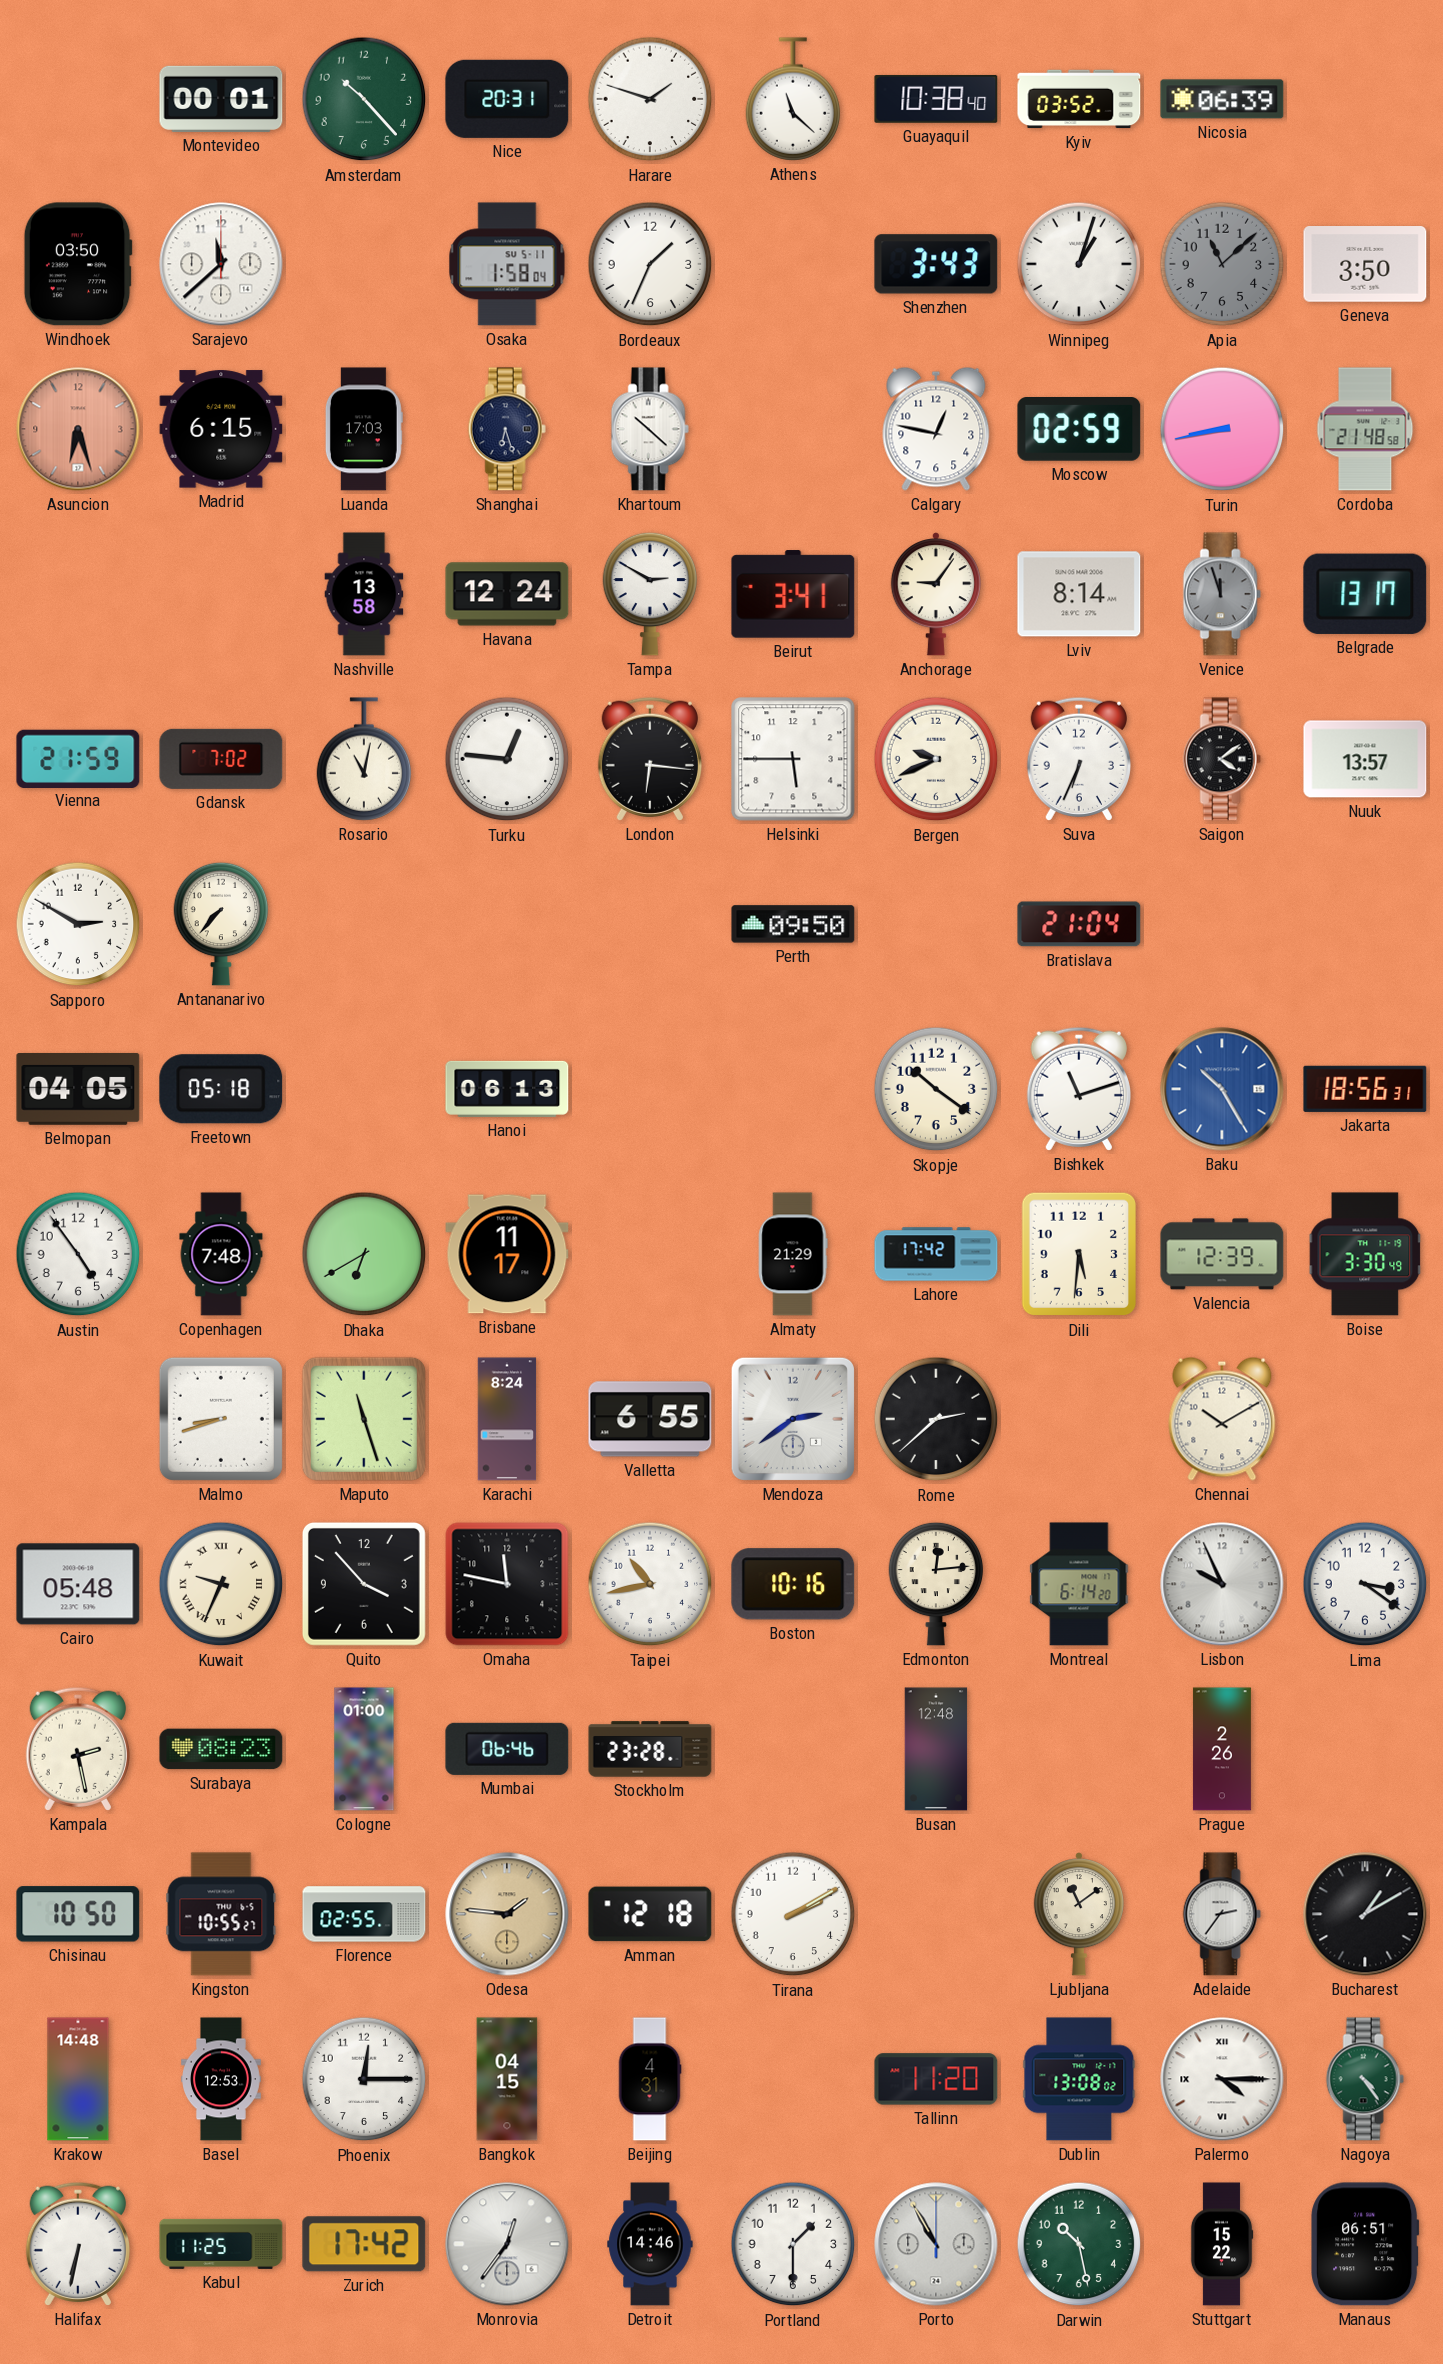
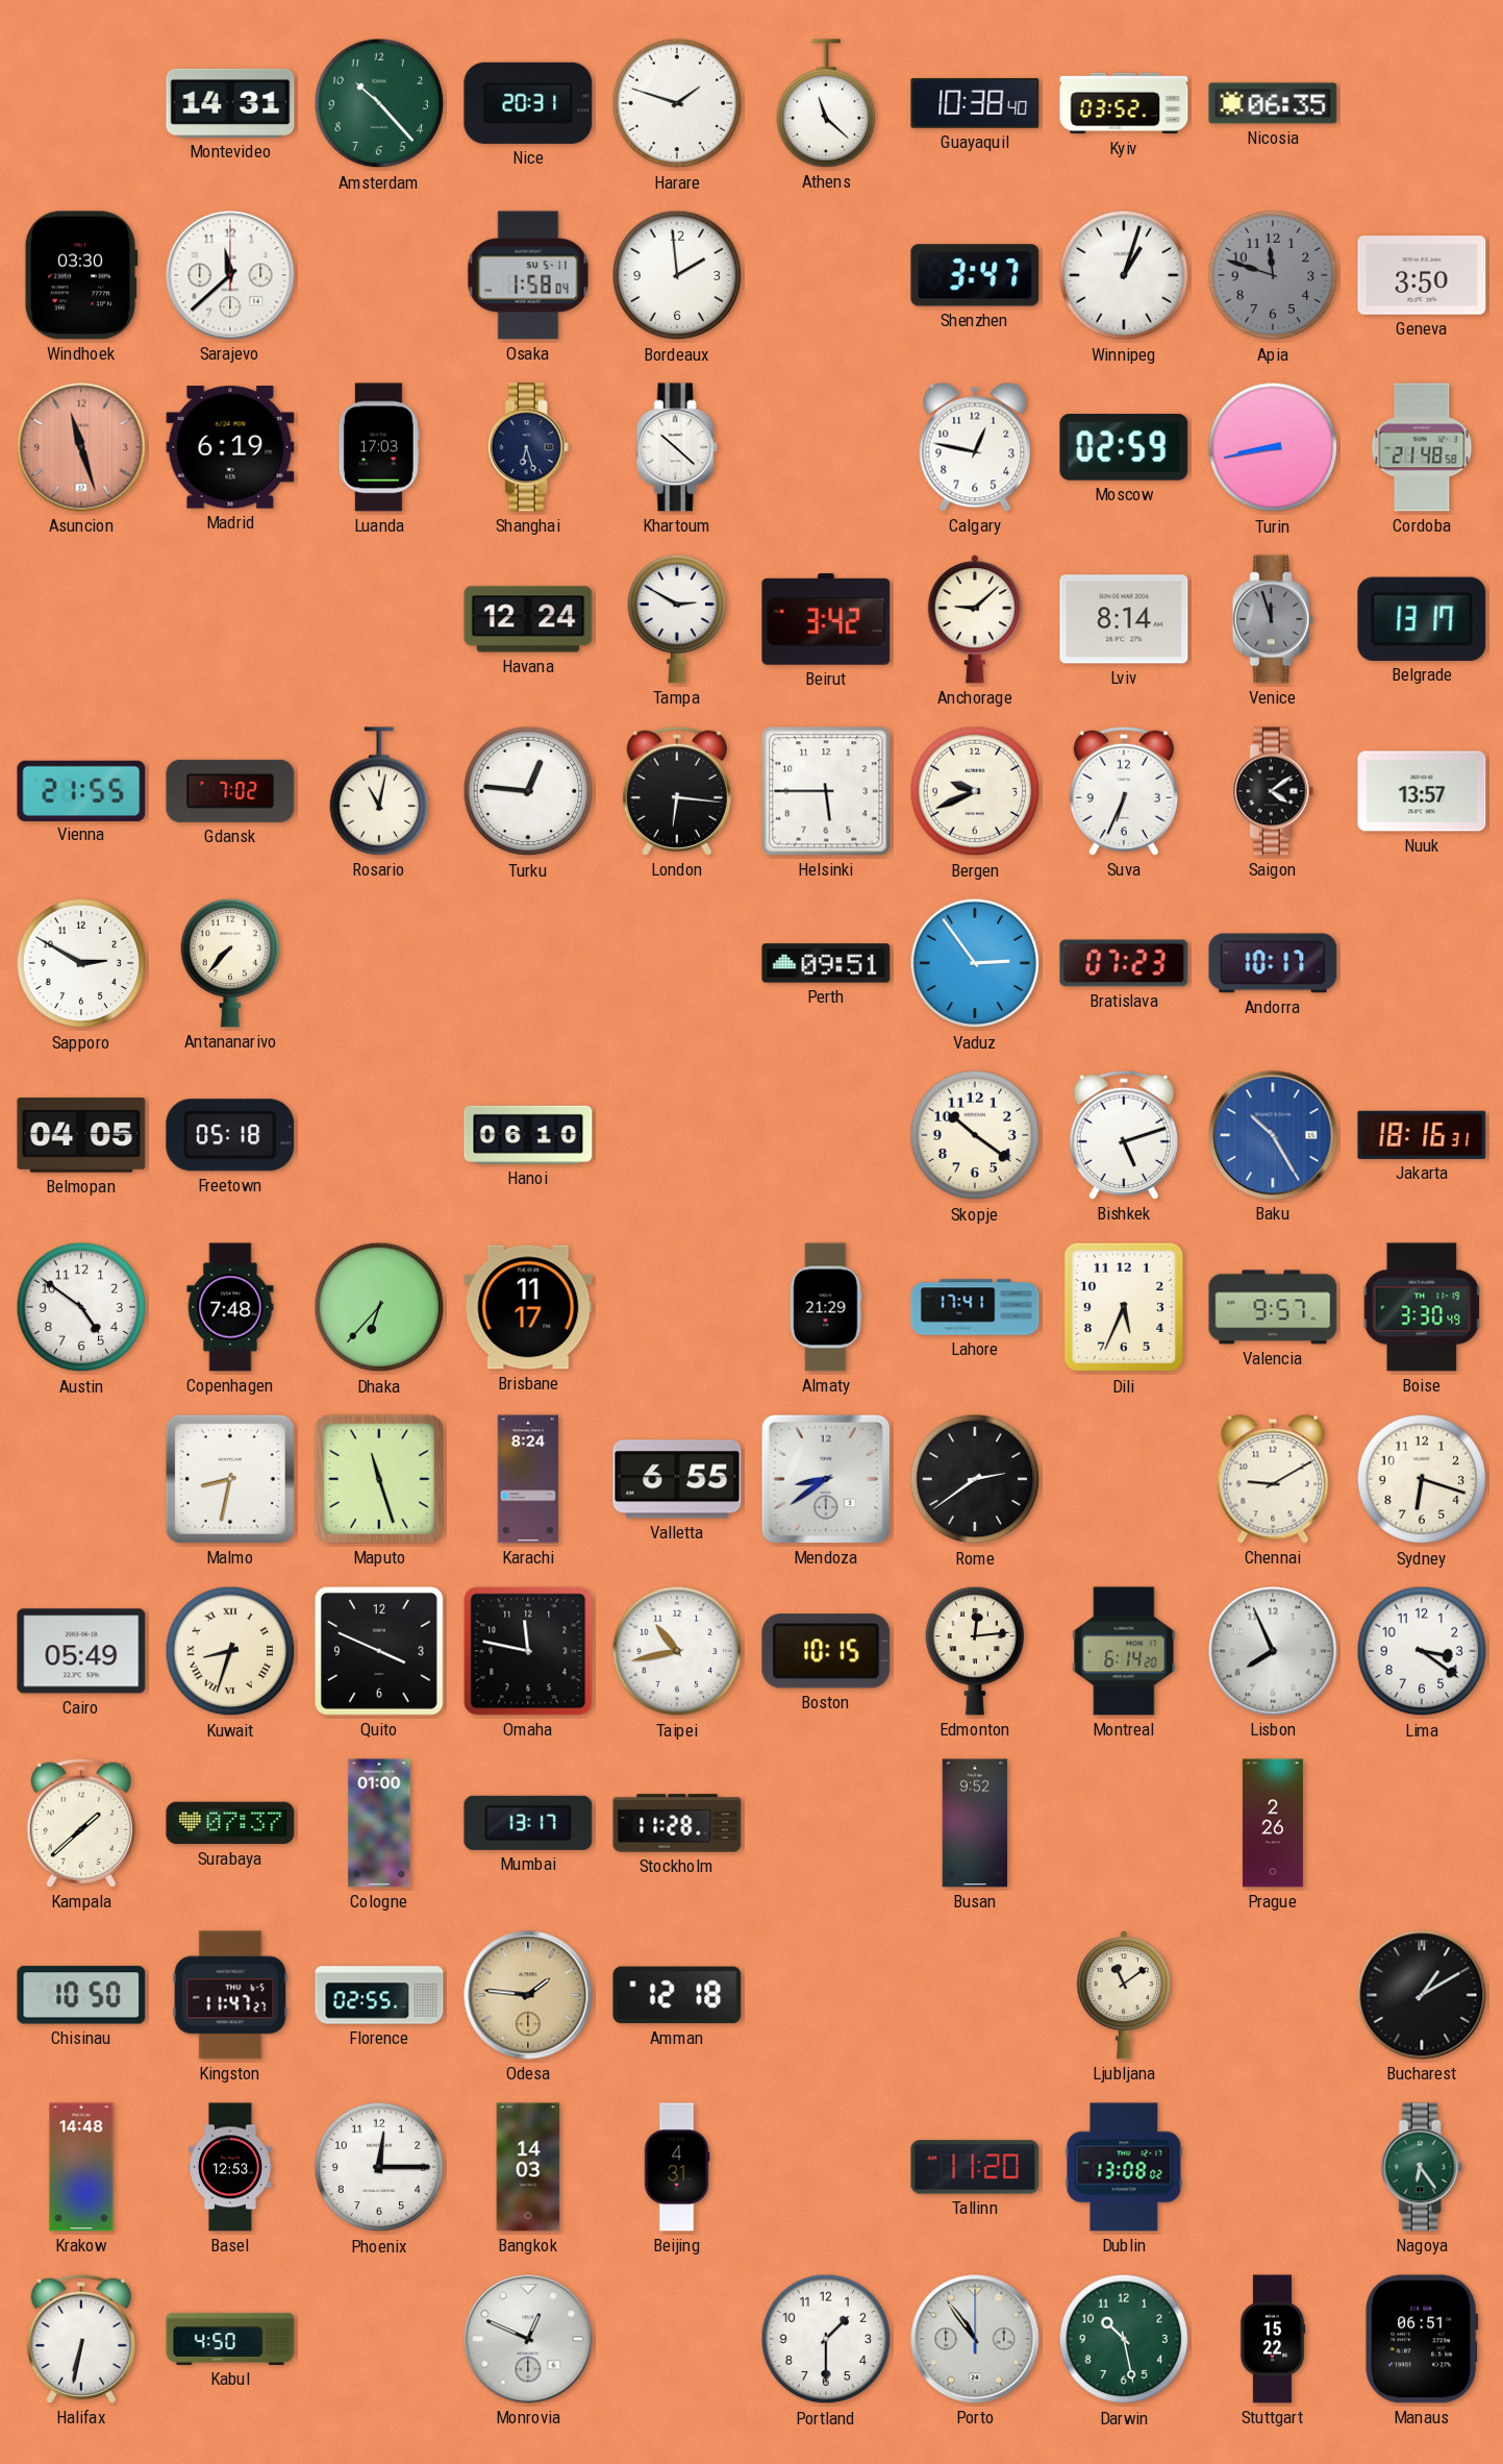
Montevideo: 00:01 -> 14:31
Nicosia: 06:39 -> 06:35
Windhoek: 03:50 -> 03:30
Bordeaux: 1:34 -> 1:59
Shenzhen: 3:43 -> 3:47
Apia: 11:08 -> 11:48
Asuncion: 6:27 -> 11:27
Madrid: 6:15 -> 6:19
Nashville: 13:58 -> none
Beirut: 3:41 -> 3:42
Anchorage: 9:06 -> 9:08
Vienna: 21:59 -> 21:55
Perth: 09:50 -> 09:51
Vaduz: none -> 2:54
Bratislava: 21:04 -> 07:23
Andorra: none -> 10:17
Hanoi: 06:13 -> 06:10
Bishkek: 11:12 -> 5:12
Jakarta: 18:56 -> 18:16
Austin: 4:54 -> 4:51
Dhaka: 6:40 -> 6:37
Lahore: 17:42 -> 17:41
Dili: 5:31 -> 5:34
Valencia: 12:39 -> 9:57
Malmo: 8:42 -> 8:32
Mendoza: 2:39 -> 8:39
Rome: 2:38 -> 2:39
Chennai: 10:10 -> 9:10
Sydney: none -> 6:18
Cairo: 05:48 -> 05:49
Kuwait: 9:34 -> 8:33
Quito: 3:53 -> 3:49
Boston: 10:16 -> 10:15
Lisbon: 9:56 -> 7:56
Kampala: 2:28 -> 1:38
Surabaya: 08:23 -> 07:37
Mumbai: 06:46 -> 13:17
Stockholm: 23:28 -> 11:28
Busan: 12:48 -> 9:52
Kingston: 10:55 -> 11:47
Tirana: 2:10 -> none
Adelaide: 2:36 -> none
Bangkok: 04:15 -> 14:03
Palermo: 4:15 -> none
Nagoya: 4:24 -> 6:24
Kabul: 11:25 -> 4:50
Zurich: 17:42 -> none
Monrovia: 12:36 -> 12:49
Detroit: 14:46 -> none
Porto: 10:55 -> 10:54
